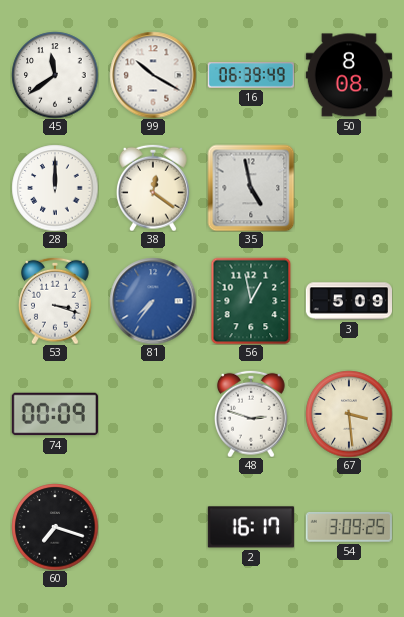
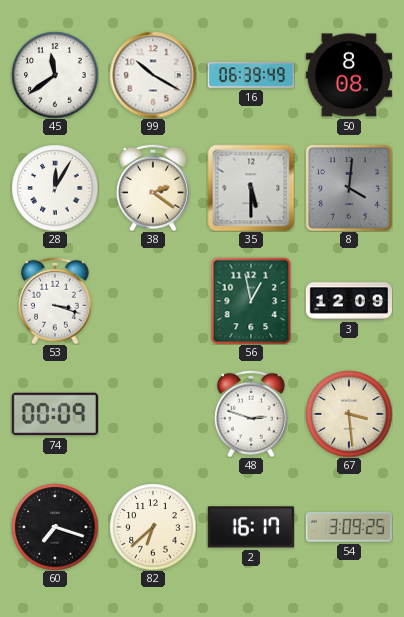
28: 12:00 -> 12:05
38: 12:21 -> 2:21
35: 4:58 -> 5:30
8: none -> 4:01
81: 7:36 -> none
3: 5:09 -> 12:09
82: none -> 6:38
